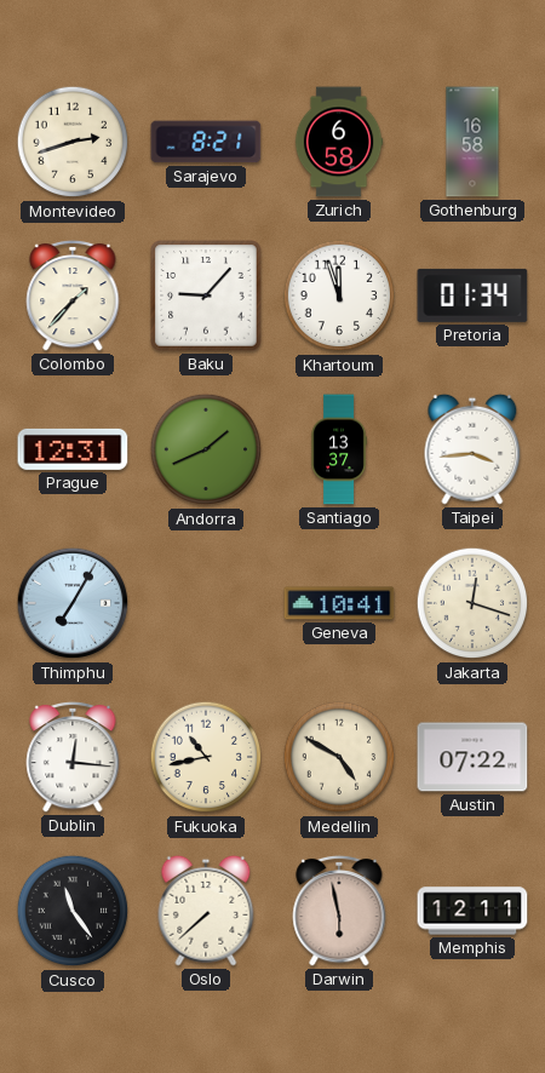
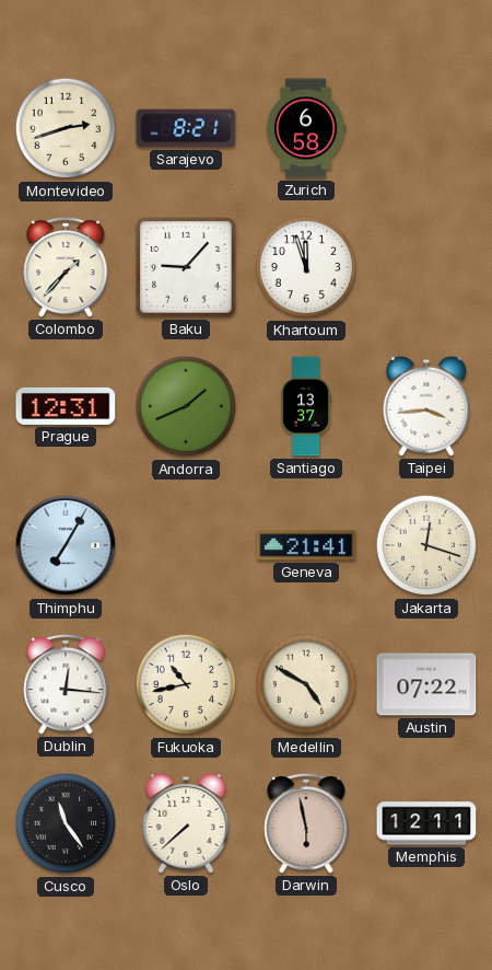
Gothenburg: 16:58 -> none
Pretoria: 01:34 -> none
Geneva: 10:41 -> 21:41
